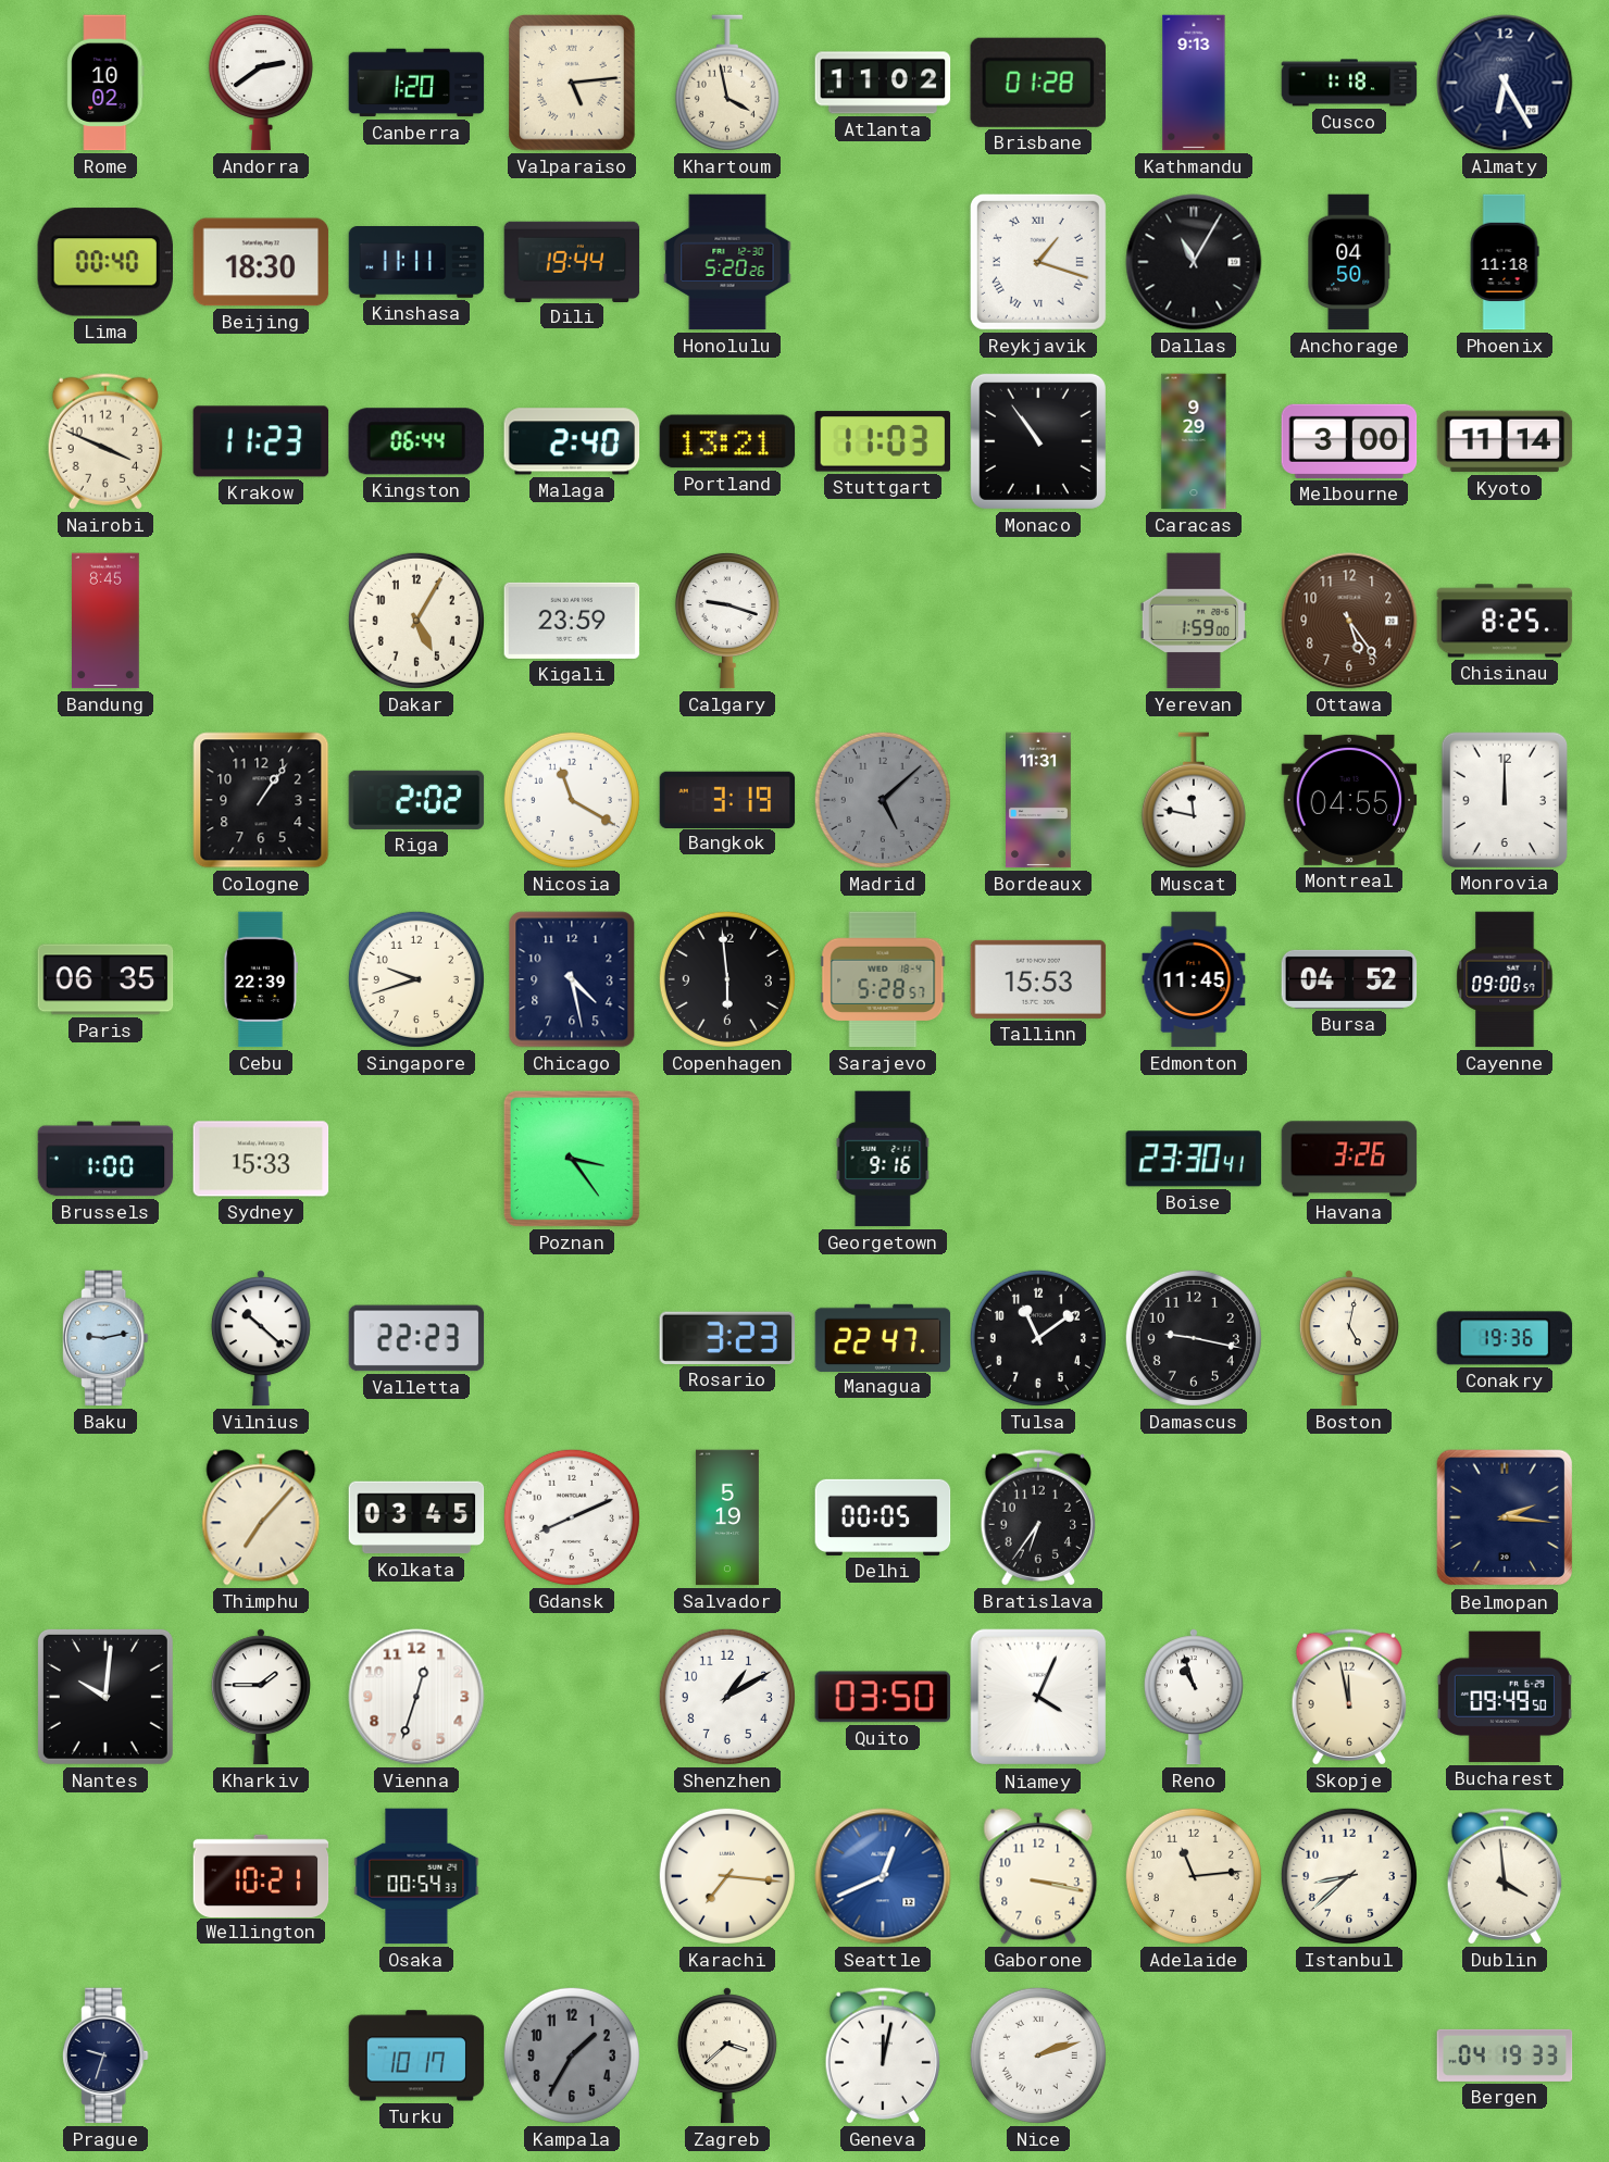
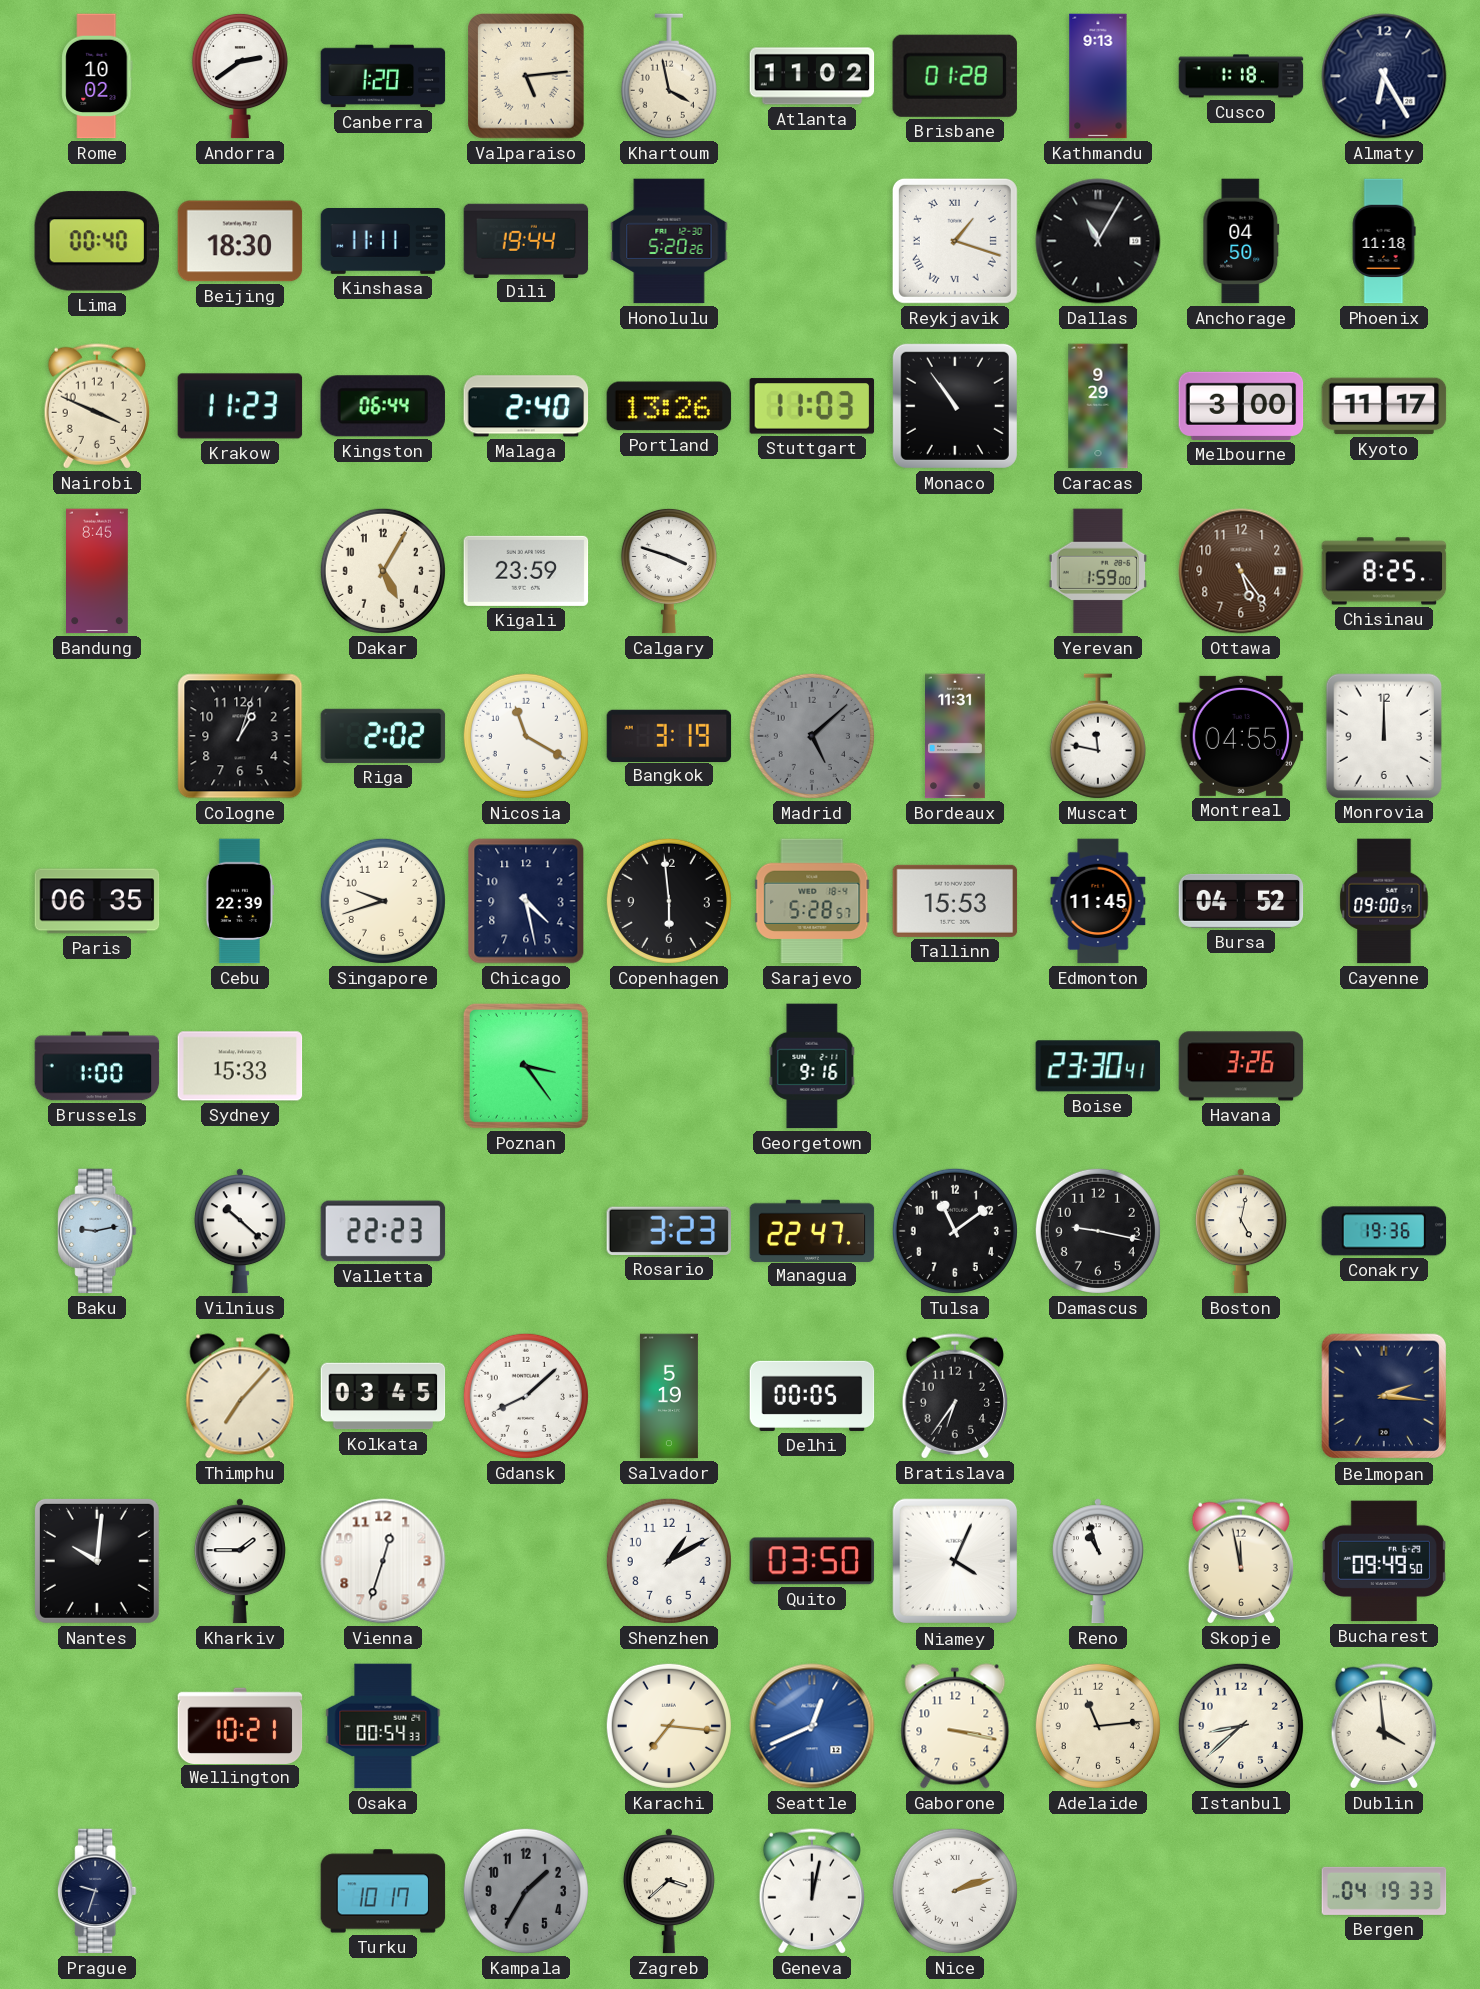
Portland: 13:21 -> 13:26
Kyoto: 11:14 -> 11:17
Calgary: 9:18 -> 3:48
Cologne: 1:06 -> 1:03
Gdansk: 8:11 -> 8:08
